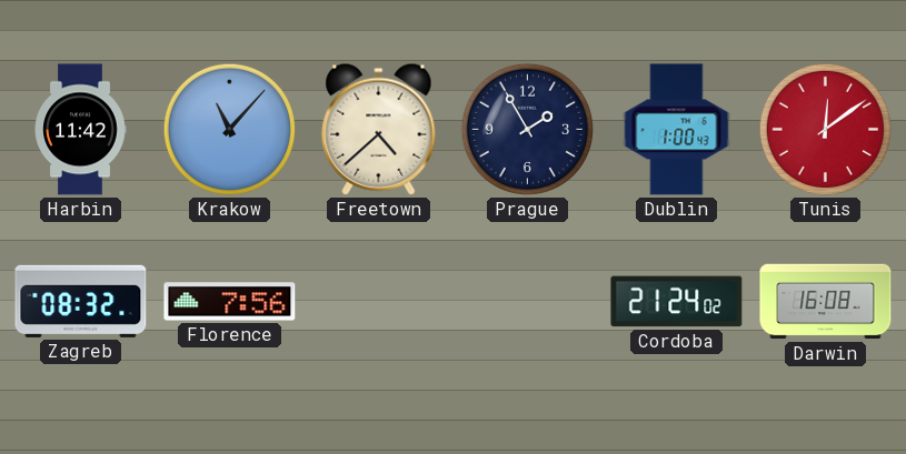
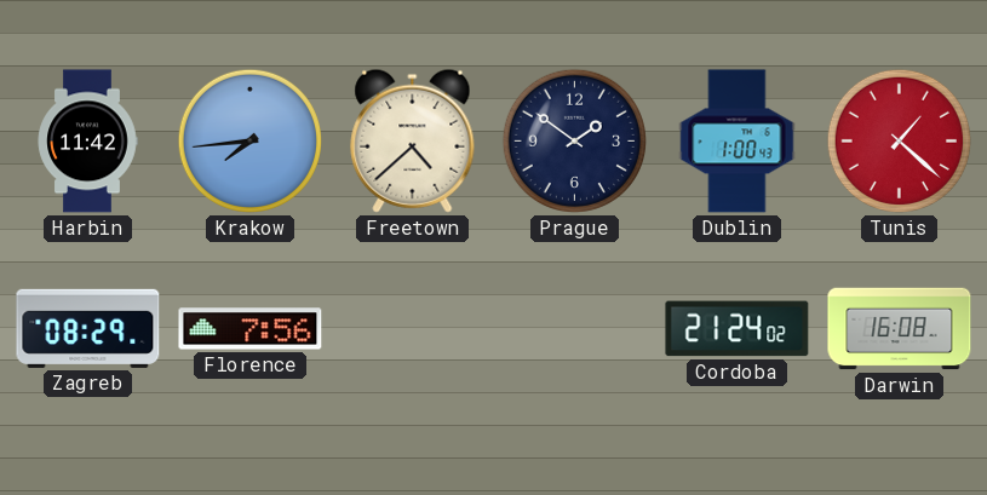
Krakow: 11:07 -> 7:44
Prague: 1:55 -> 1:51
Tunis: 12:09 -> 1:22
Zagreb: 08:32 -> 08:29
